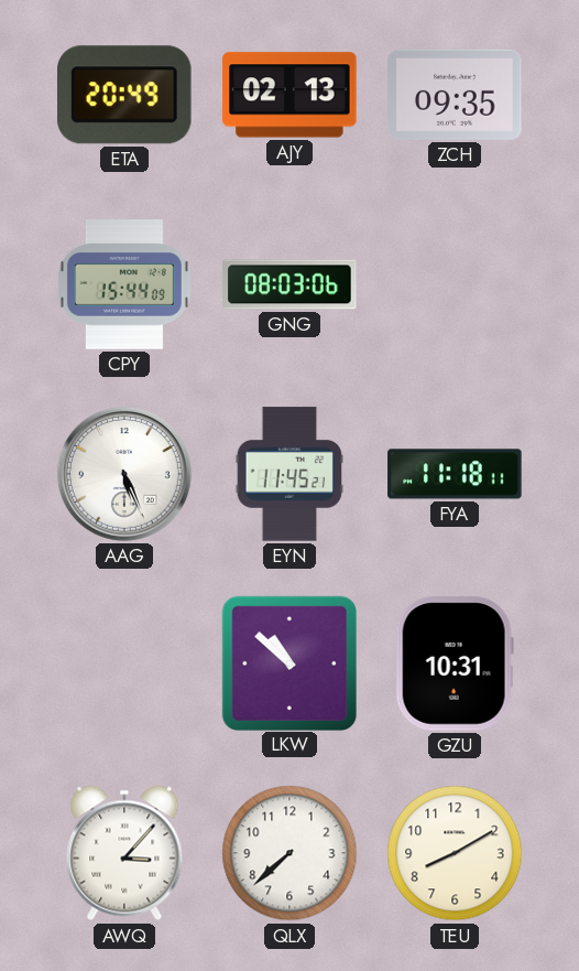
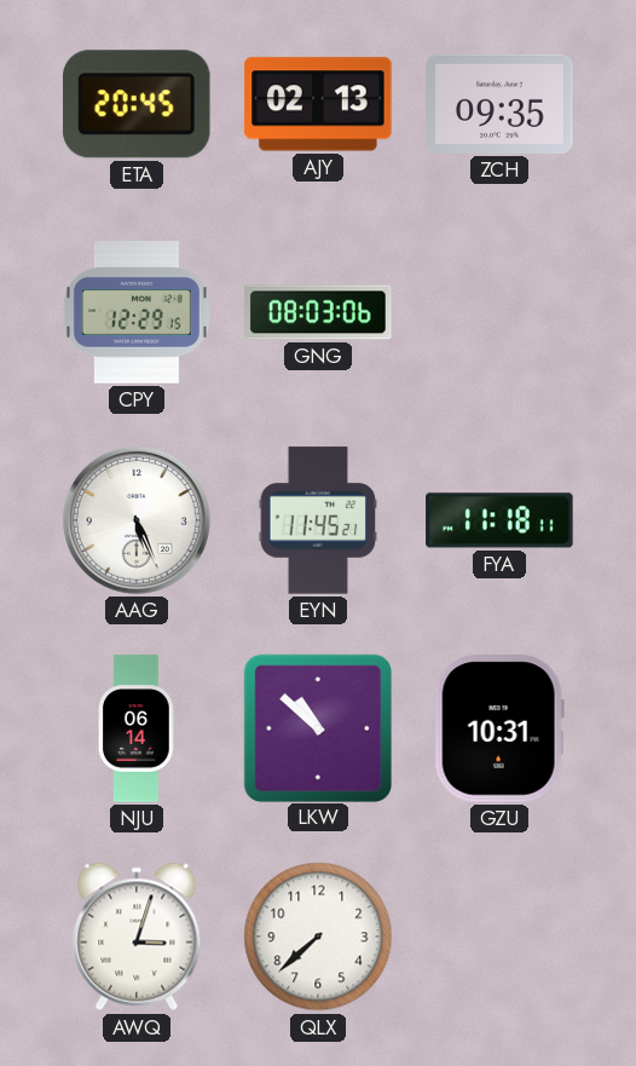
ETA: 20:49 -> 20:45
CPY: 15:44 -> 12:29
NJU: none -> 06:14
AWQ: 3:07 -> 3:03
TEU: 8:10 -> none
